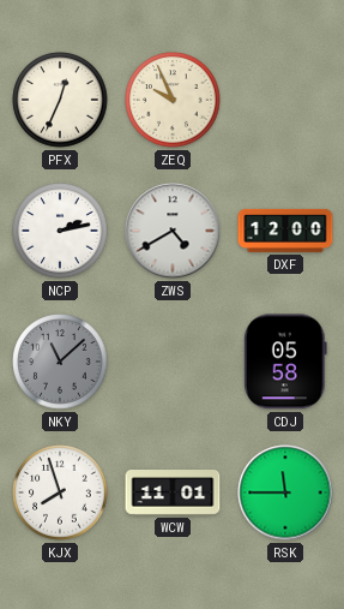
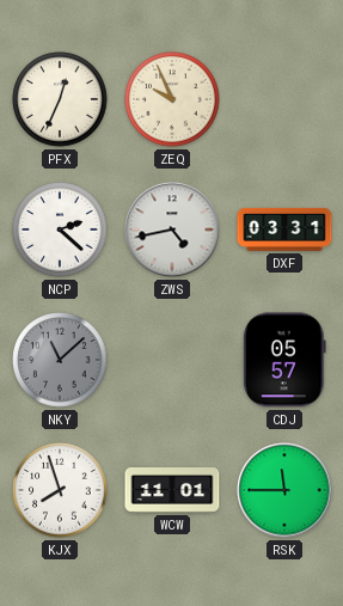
NCP: 2:13 -> 2:22
ZWS: 4:40 -> 4:43
DXF: 12:00 -> 03:31
CDJ: 05:58 -> 05:57
